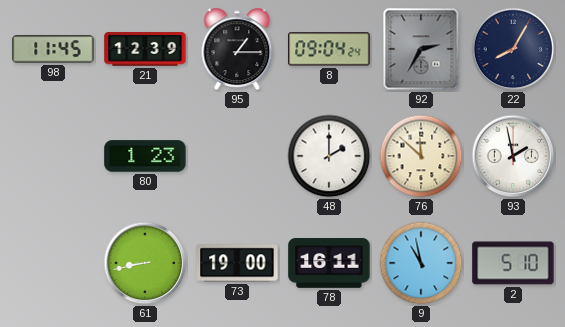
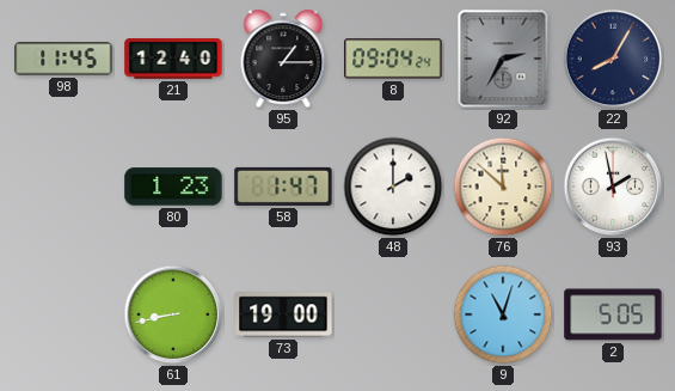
21: 12:39 -> 12:40
58: none -> 1:47
78: 16:11 -> none
9: 10:58 -> 11:03
2: 5:10 -> 5:05
